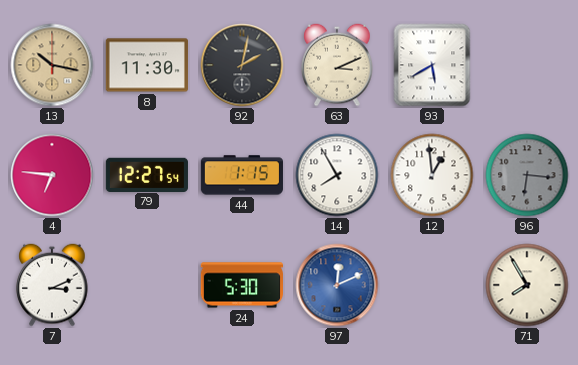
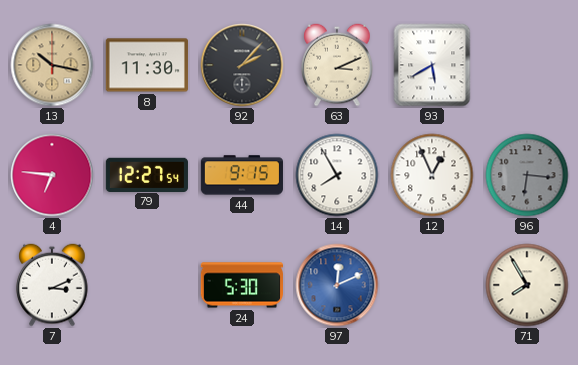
92: 2:02 -> 2:07
44: 1:15 -> 9:15
12: 12:59 -> 12:56
